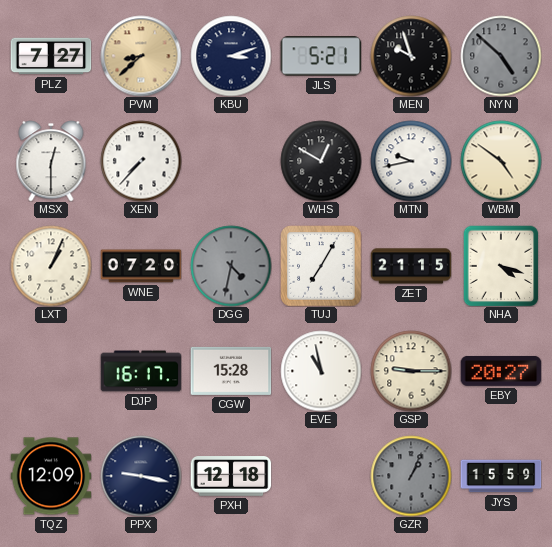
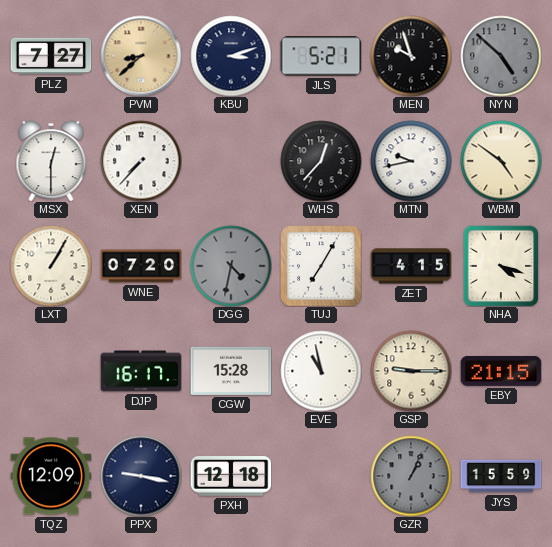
WHS: 12:50 -> 12:37
LXT: 1:04 -> 1:05
ZET: 21:15 -> 4:15
EBY: 20:27 -> 21:15
